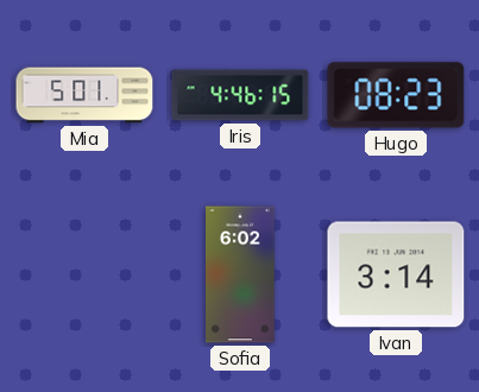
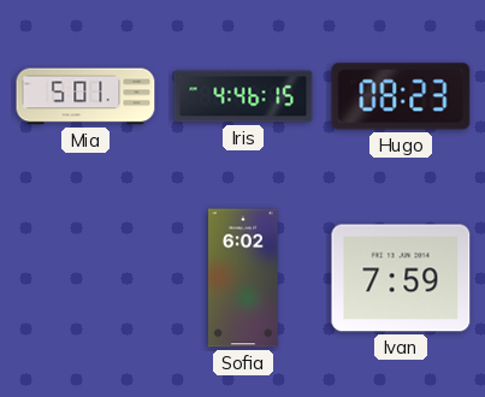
Ivan: 3:14 -> 7:59
